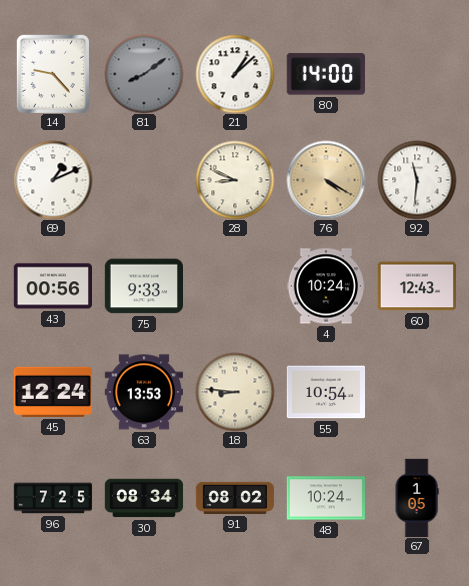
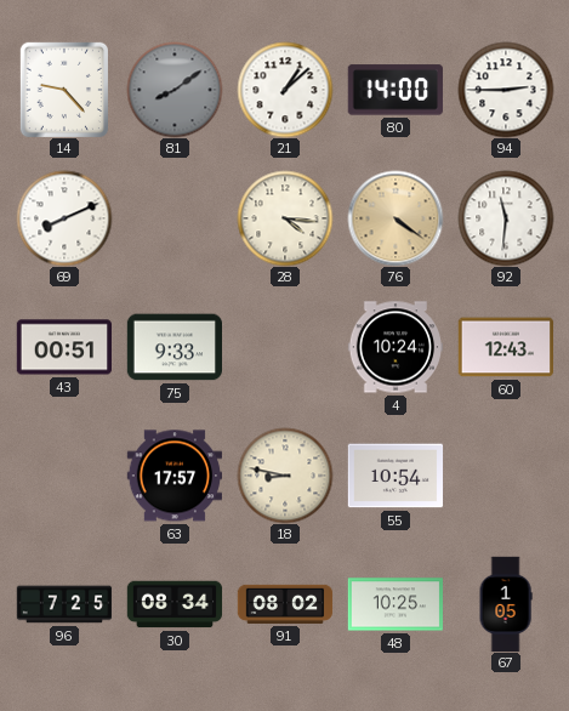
94: none -> 2:45
69: 1:11 -> 8:11
28: 8:49 -> 4:16
76: 4:20 -> 4:21
43: 00:56 -> 00:51
45: 12:24 -> none
63: 13:53 -> 17:57
18: 8:46 -> 8:47
48: 10:24 -> 10:25
